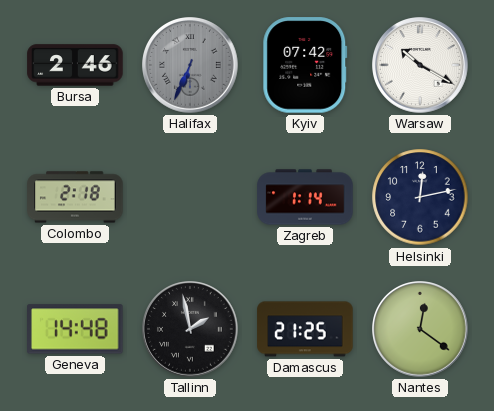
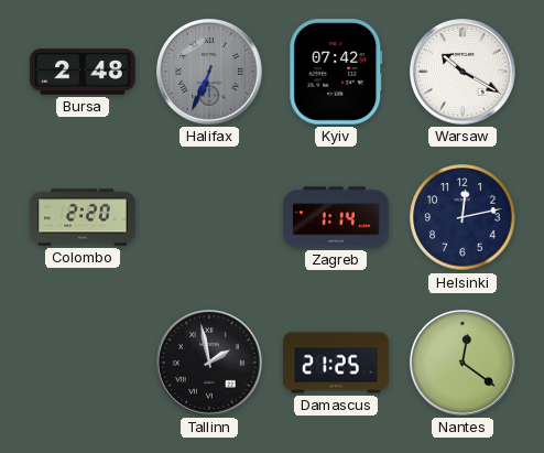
Bursa: 2:46 -> 2:48
Colombo: 2:18 -> 2:20
Geneva: 14:48 -> none
